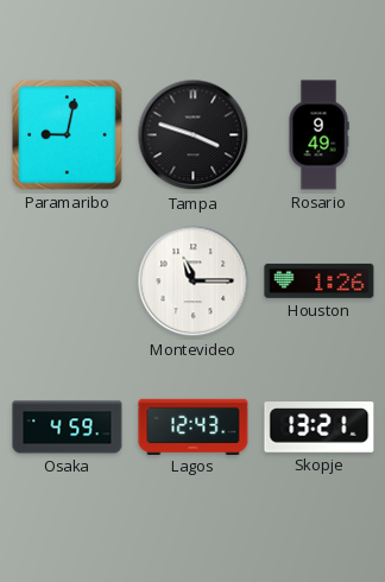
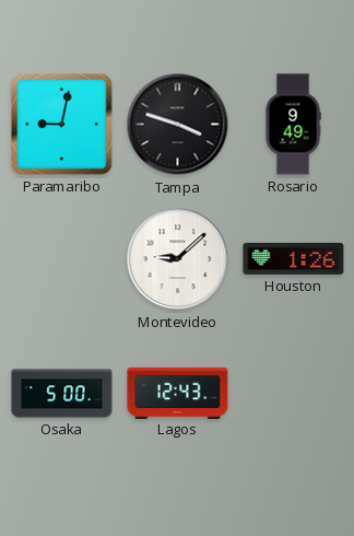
Montevideo: 11:15 -> 9:08
Osaka: 4:59 -> 5:00
Skopje: 13:21 -> none
